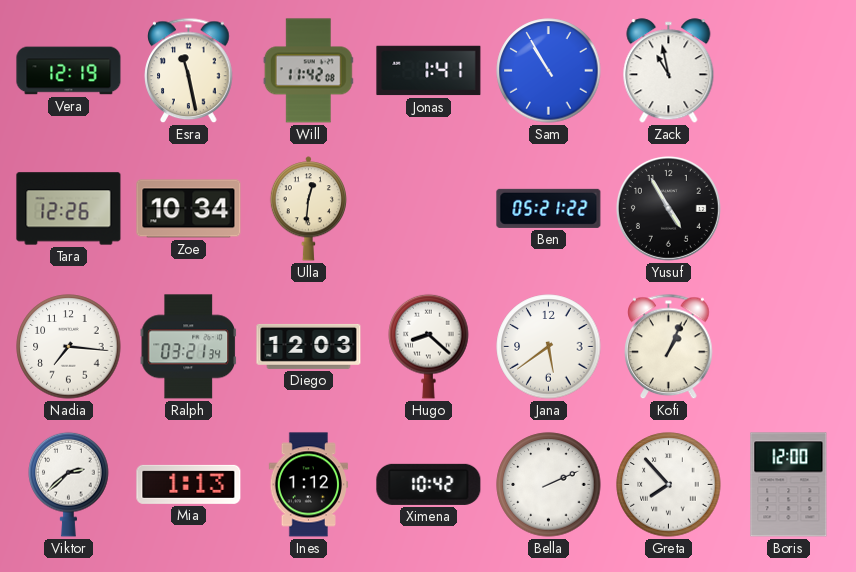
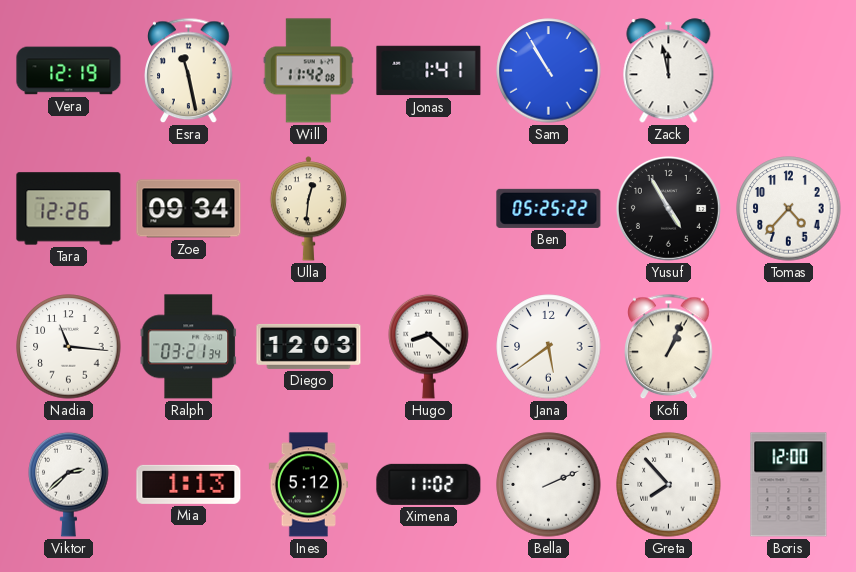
Zack: 10:58 -> 11:58
Zoe: 10:34 -> 09:34
Ben: 05:21 -> 05:25
Tomas: none -> 4:37
Nadia: 7:16 -> 11:16
Ines: 1:12 -> 5:12
Ximena: 10:42 -> 11:02
